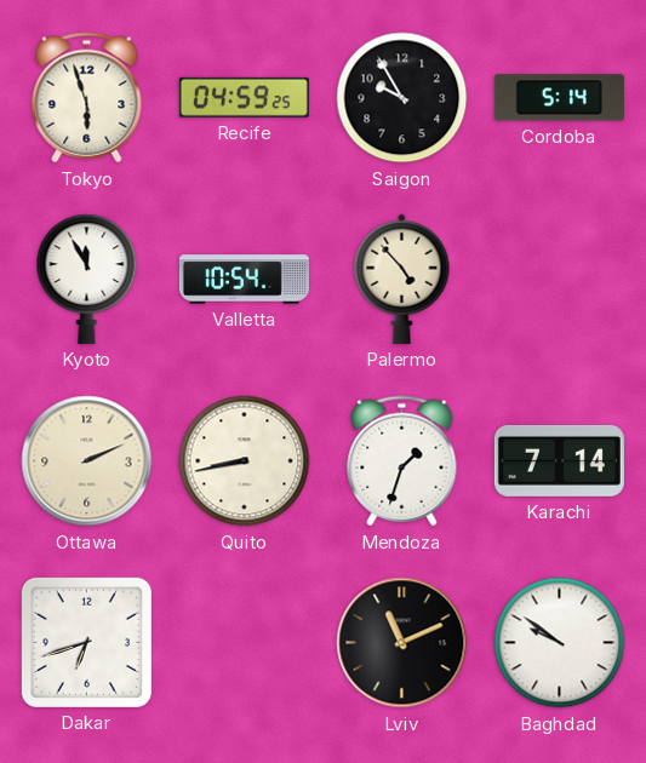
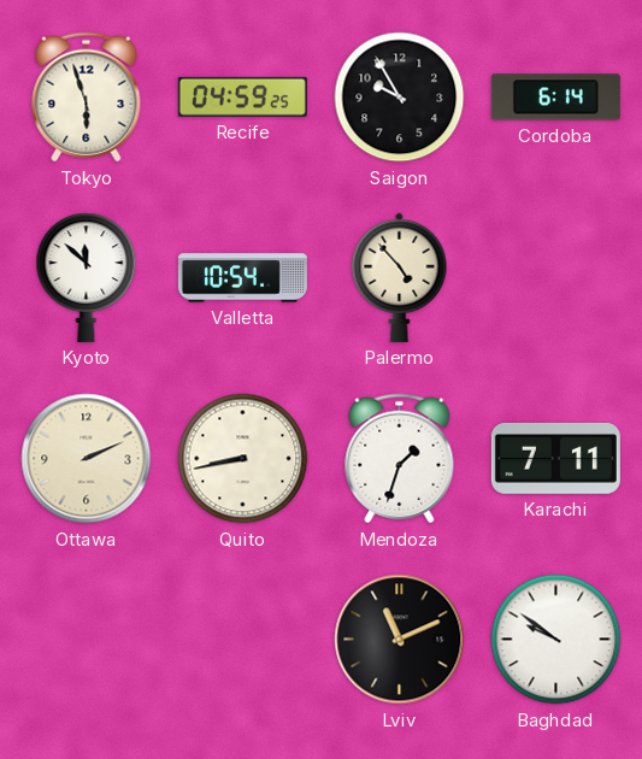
Cordoba: 5:14 -> 6:14
Kyoto: 11:55 -> 11:52
Karachi: 7:14 -> 7:11
Dakar: 6:42 -> none
